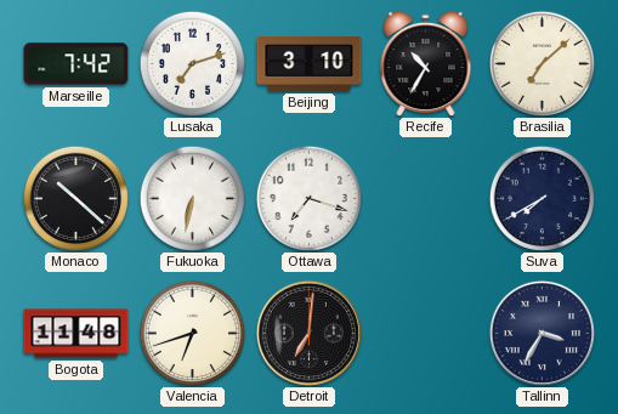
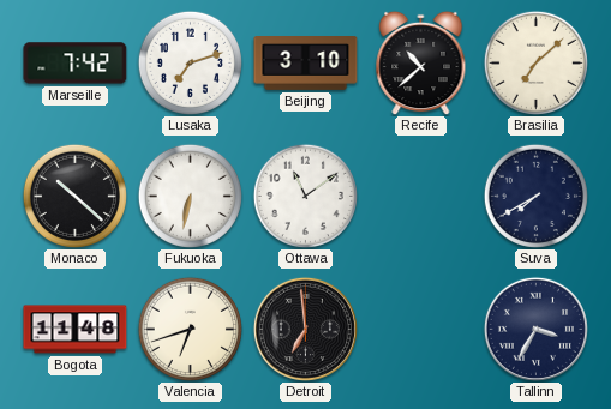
Recife: 10:35 -> 10:38
Ottawa: 7:18 -> 11:09
Detroit: 7:01 -> 6:59
